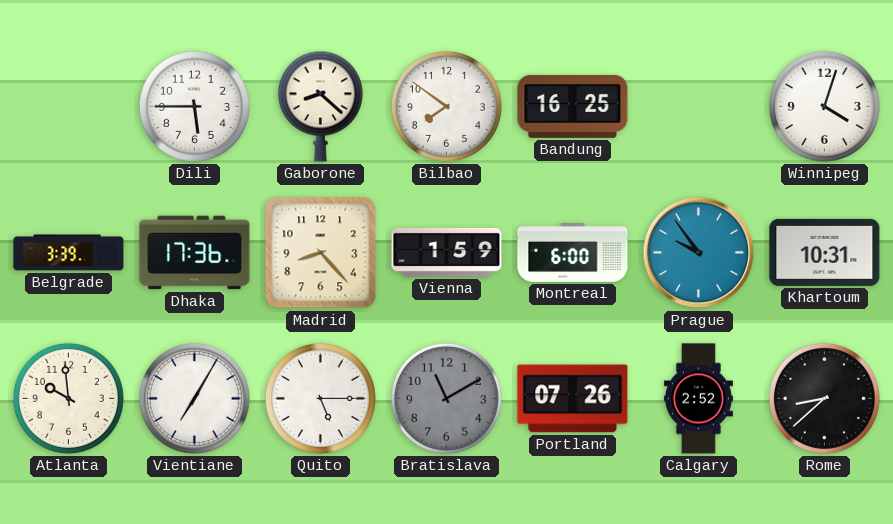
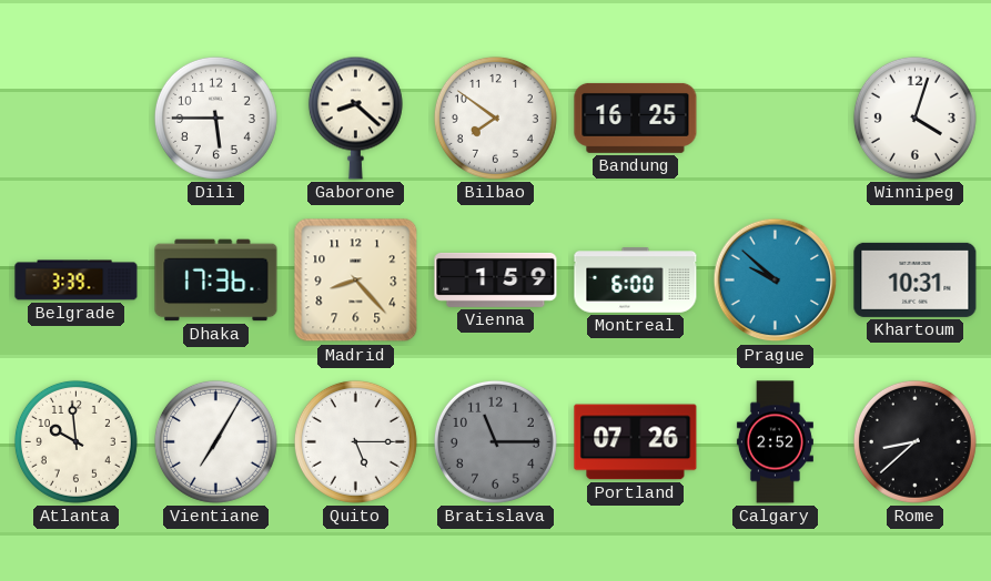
Prague: 9:54 -> 9:52
Bratislava: 11:10 -> 11:15
